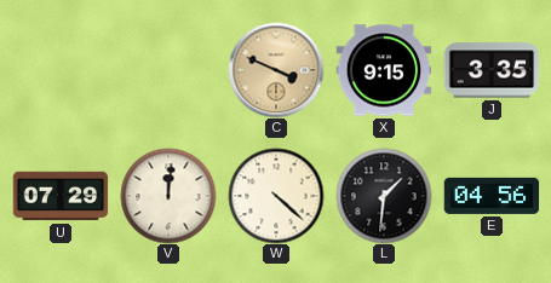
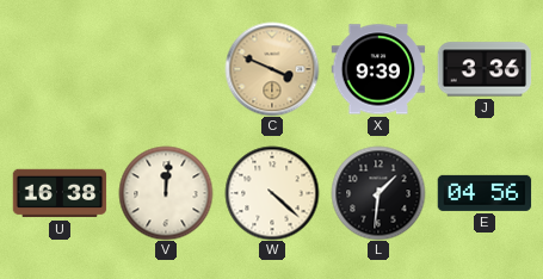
X: 9:15 -> 9:39
J: 3:35 -> 3:36
U: 07:29 -> 16:38
